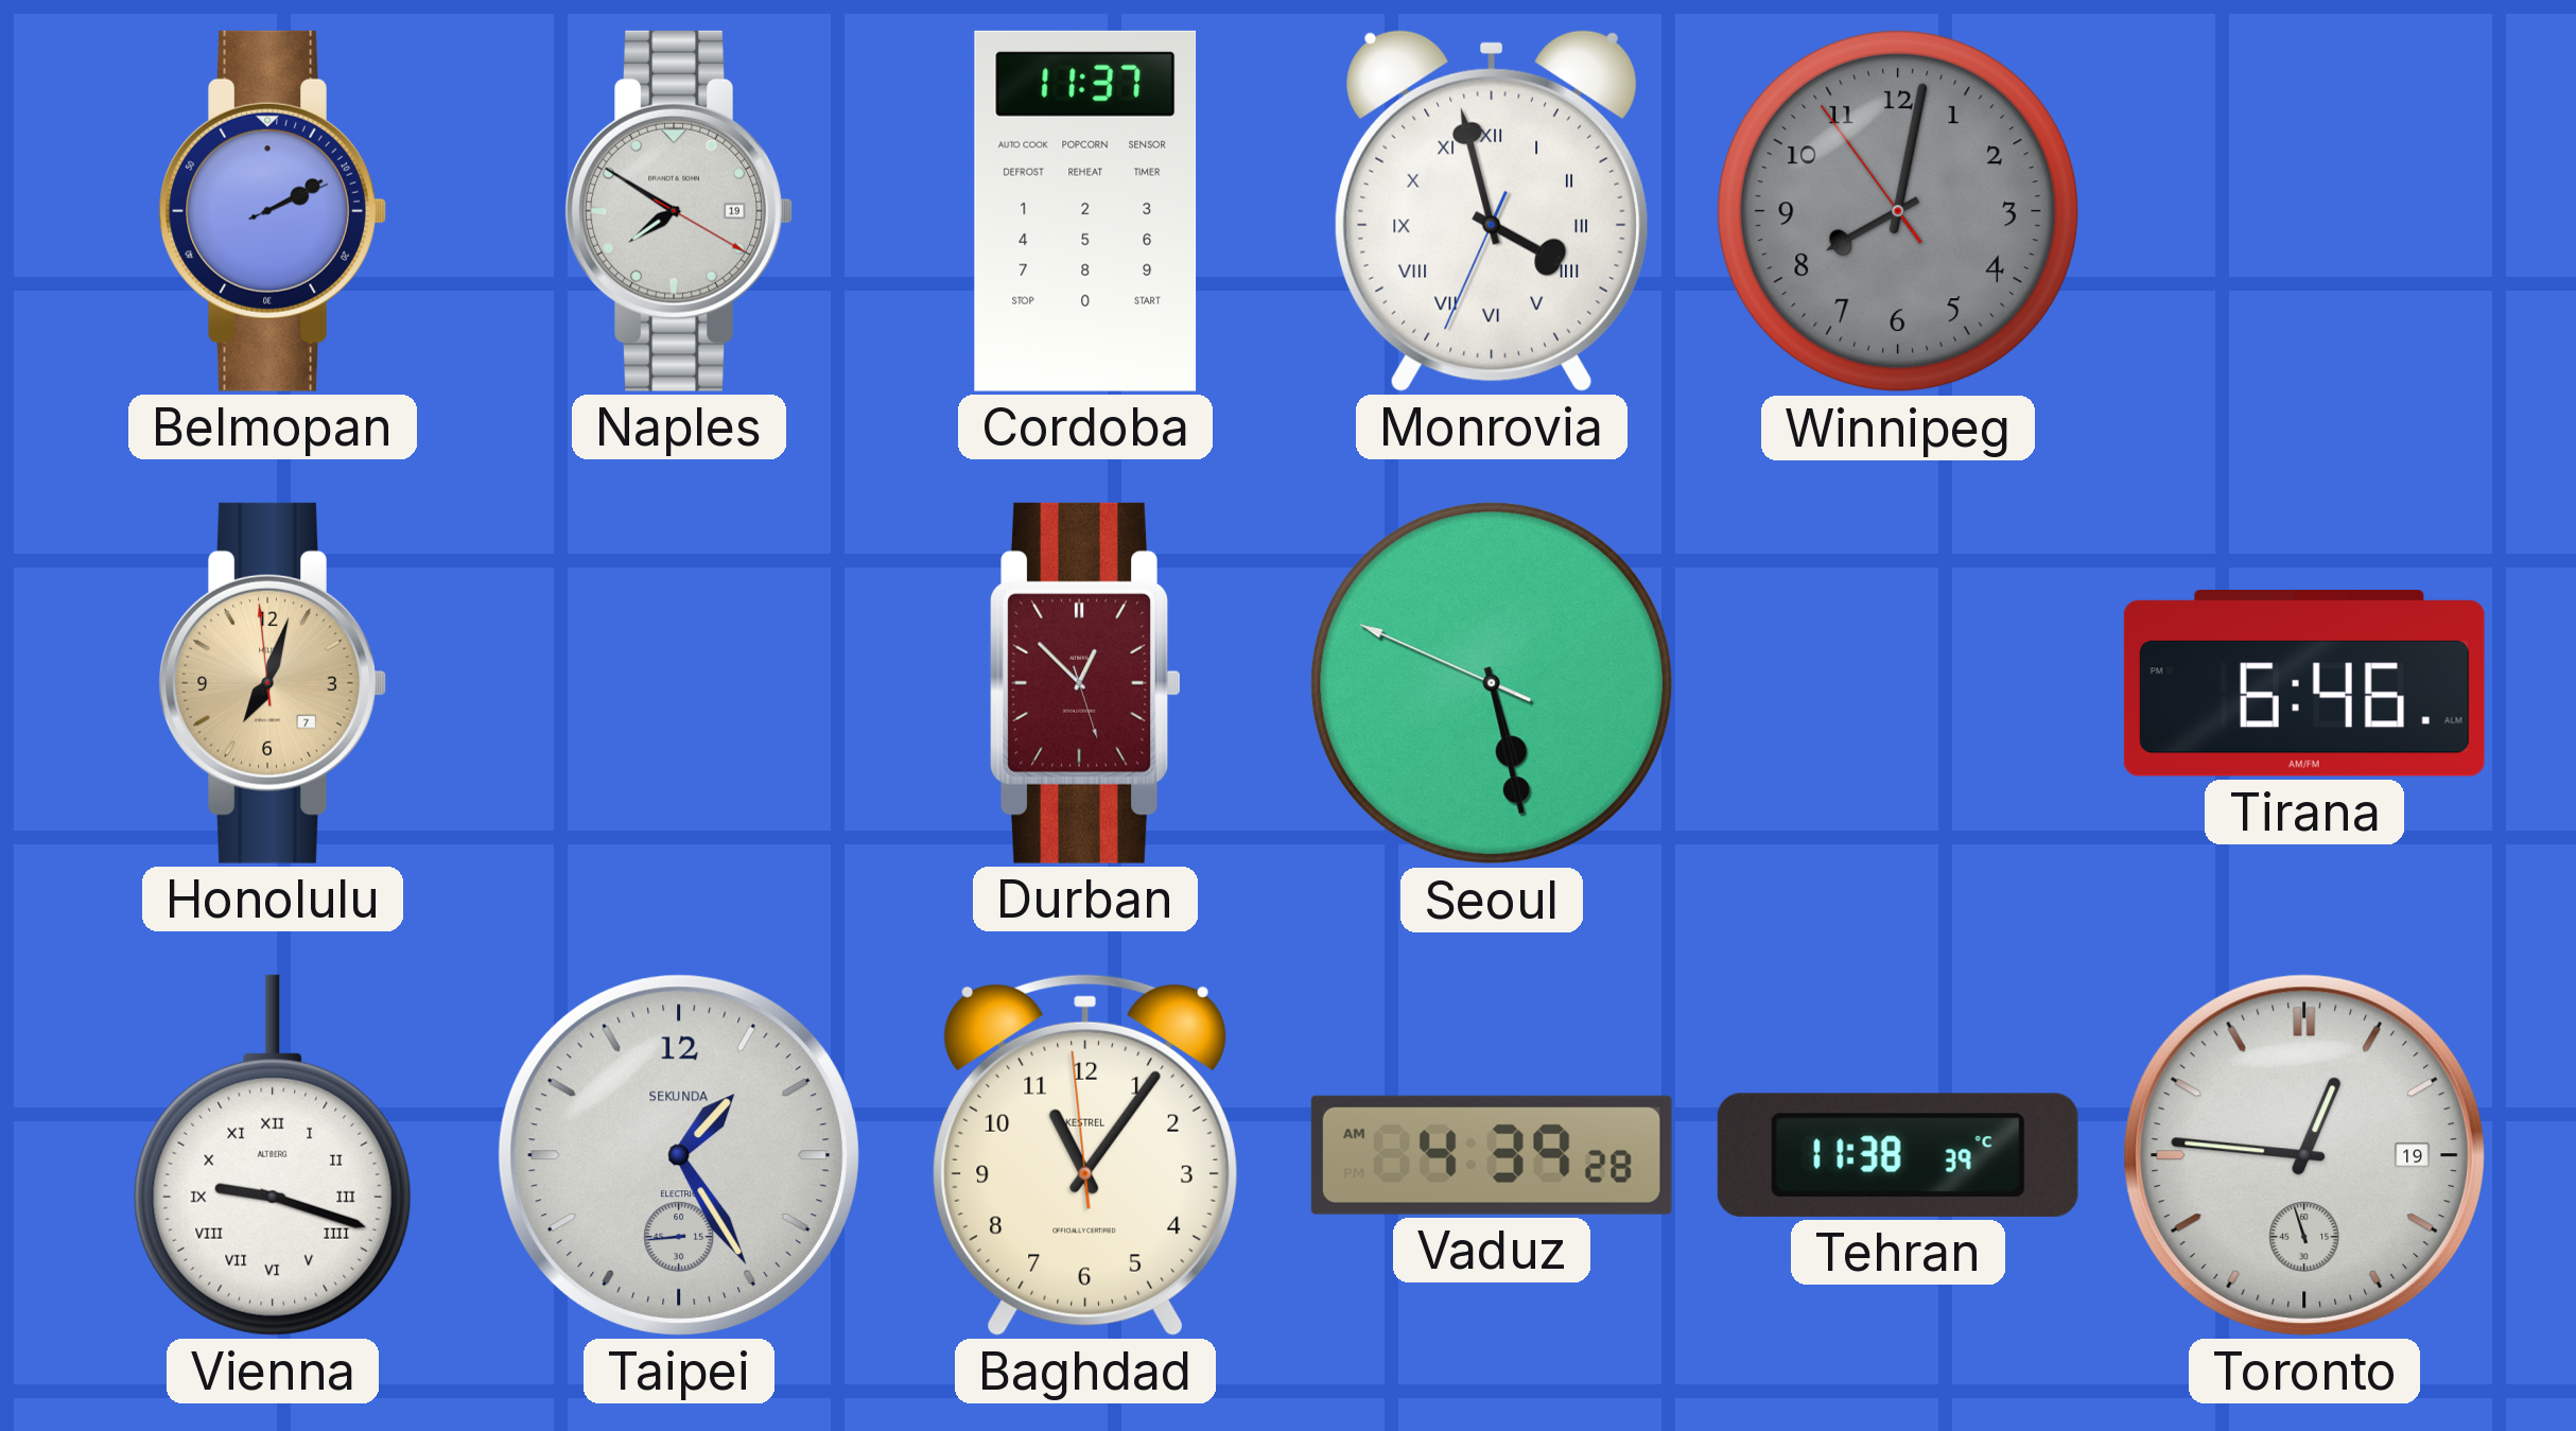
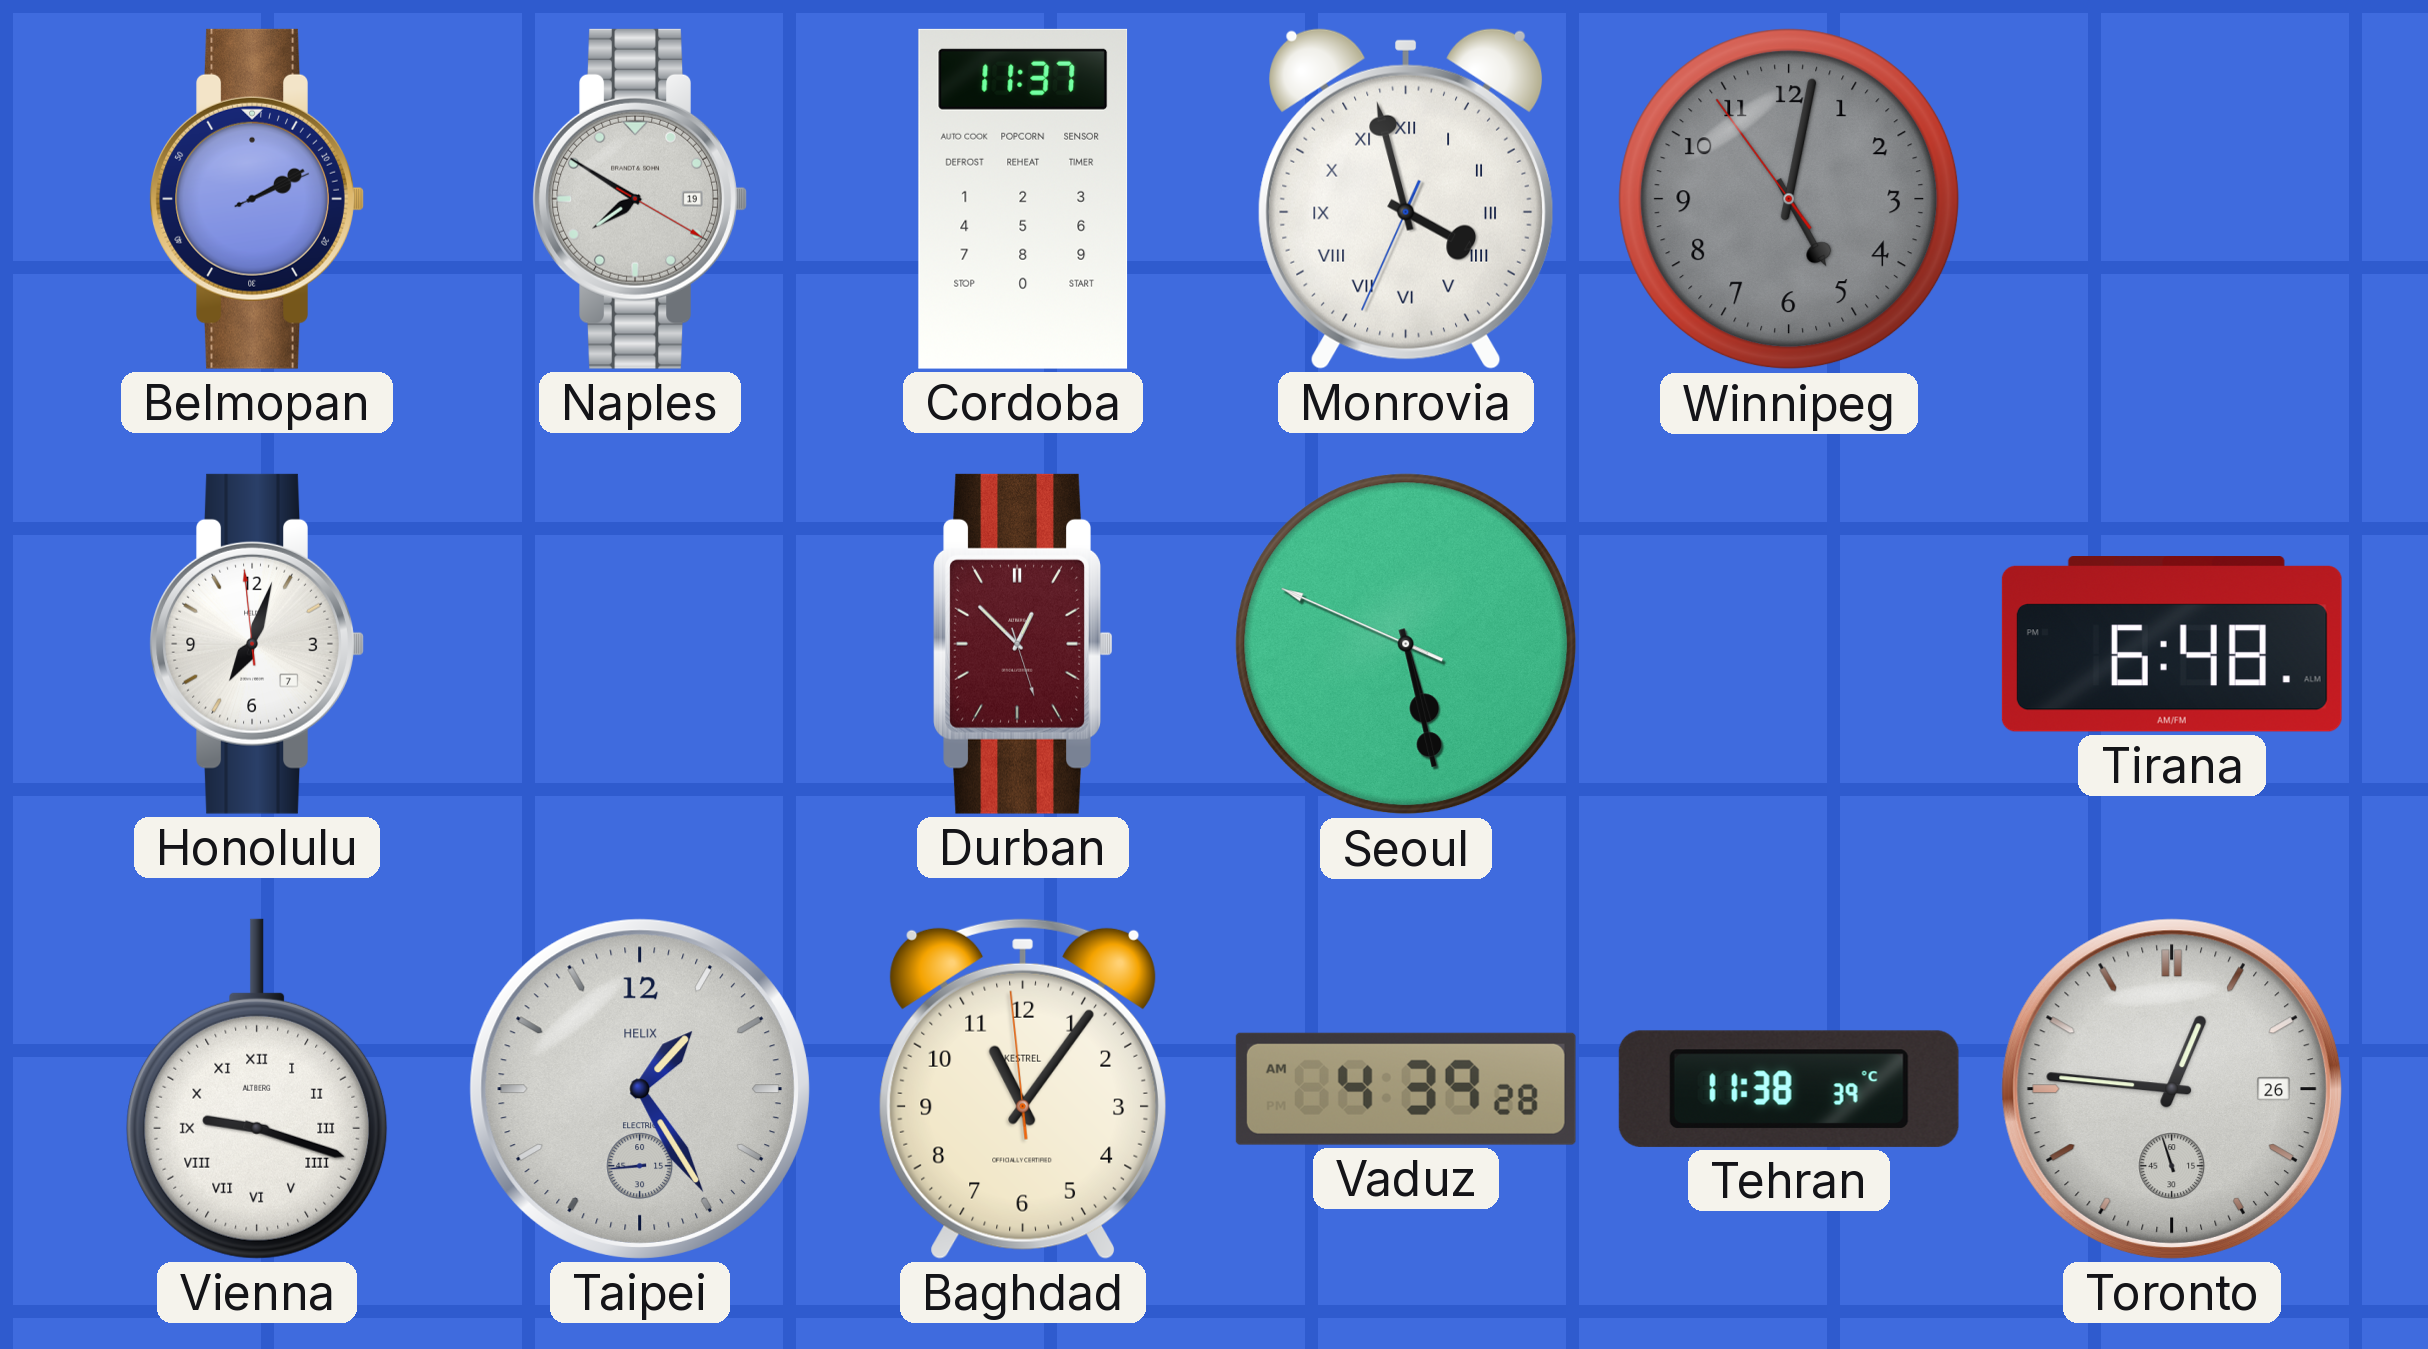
Winnipeg: 8:01 -> 5:01
Honolulu dial: champagne -> white
Tirana: 6:46 -> 6:48
Taipei brand: SEKUNDA -> HELIX
Toronto date: 19 -> 26
